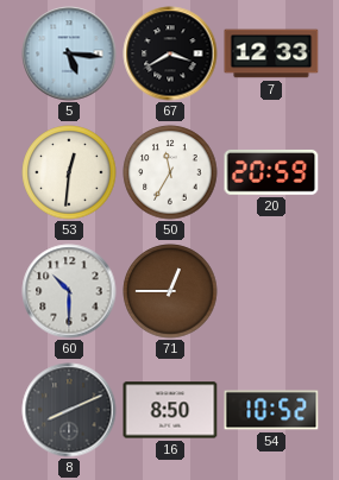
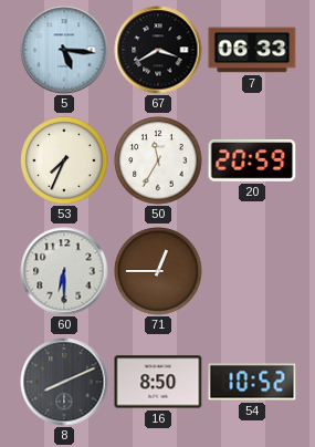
7: 12:33 -> 06:33
53: 12:31 -> 7:34
60: 10:30 -> 6:30
